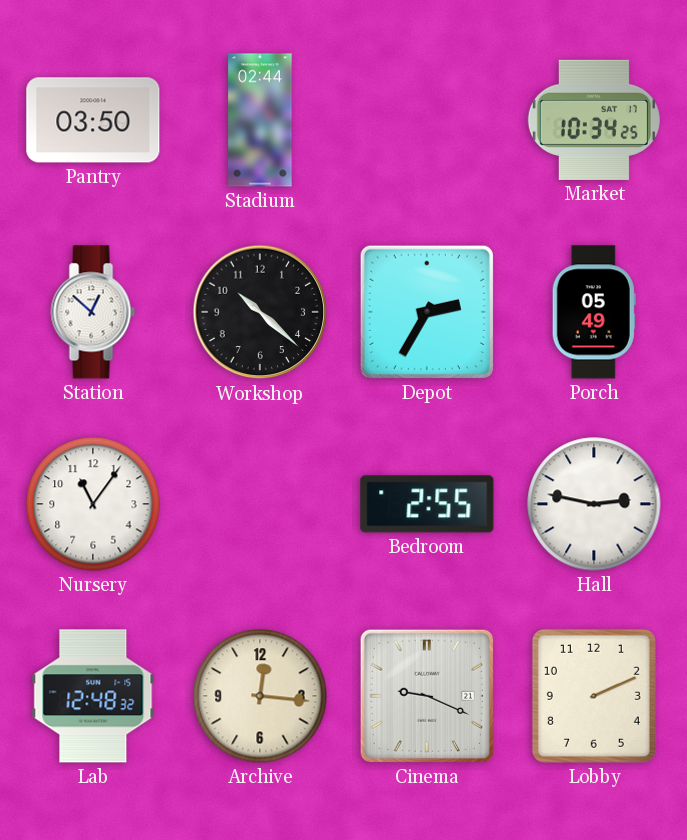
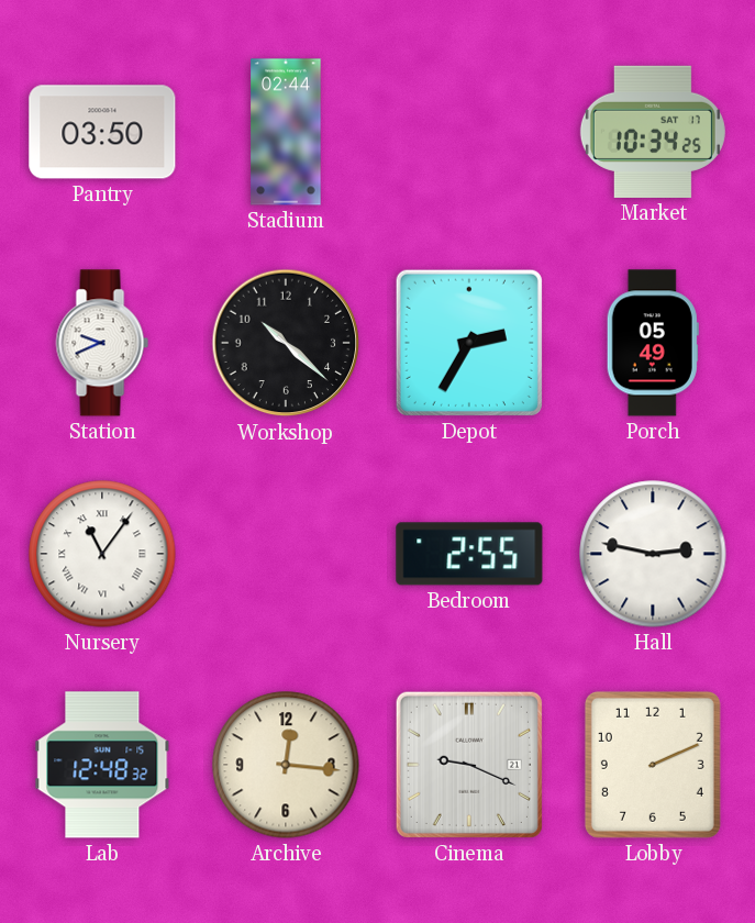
Station: 12:52 -> 9:41
Nursery numerals: Arabic -> Roman
